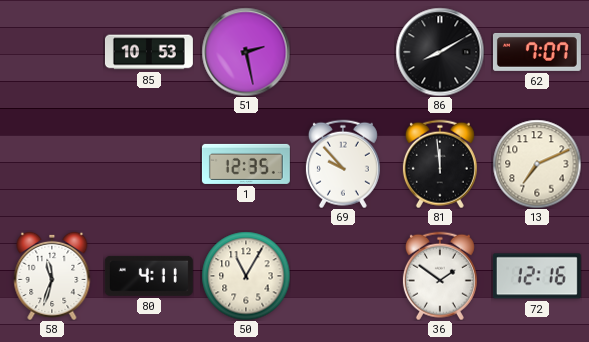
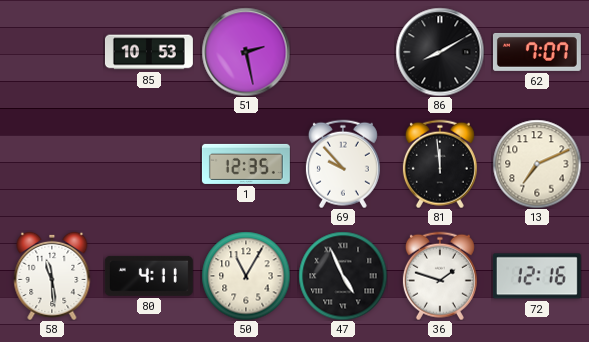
58: 11:33 -> 11:29
47: none -> 4:56
36: 1:51 -> 1:48
